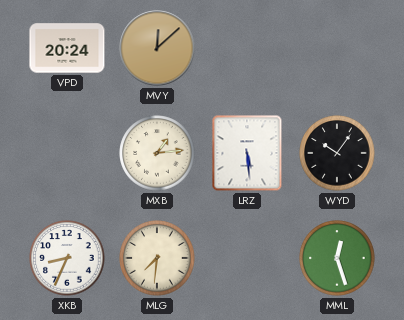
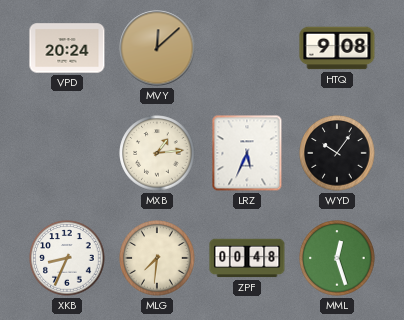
HTQ: none -> 9:08
LRZ: 5:29 -> 5:34
ZPF: none -> 00:48
